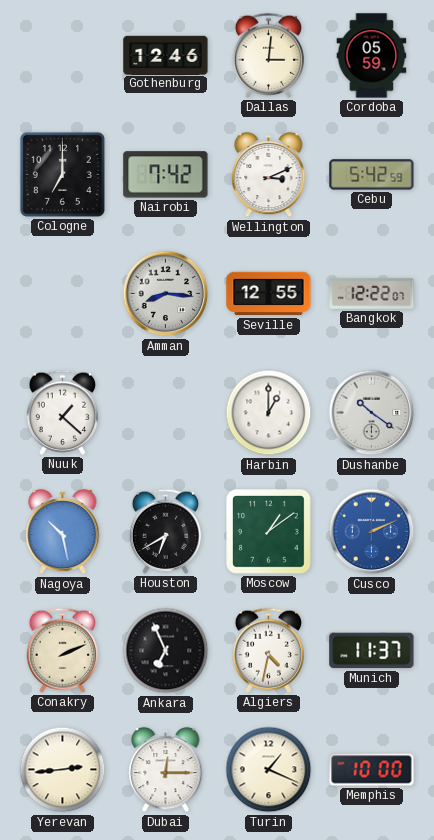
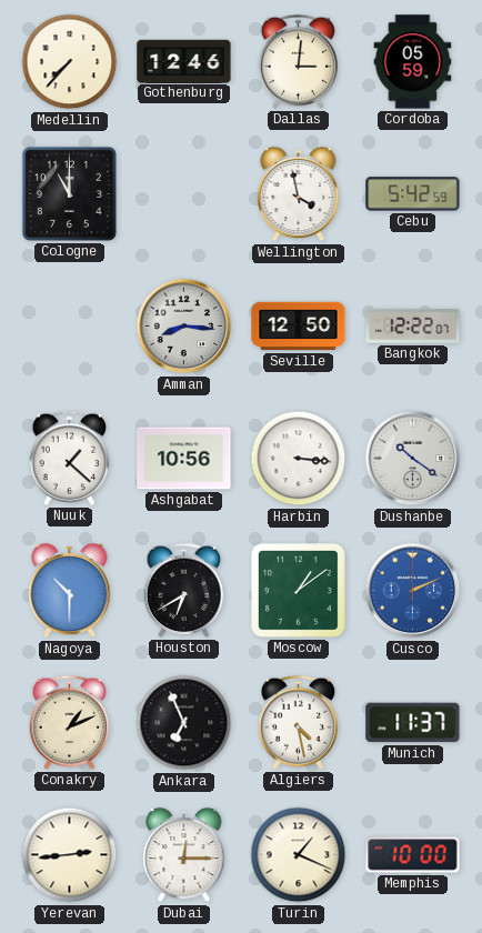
Medellin: none -> 7:37
Cologne: 7:00 -> 11:00
Nairobi: 7:42 -> none
Wellington: 3:11 -> 3:58
Seville: 12:55 -> 12:50
Ashgabat: none -> 10:56
Harbin: 1:00 -> 3:16
Nagoya: 10:28 -> 10:30
Conakry: 2:11 -> 1:11
Algiers: 4:32 -> 4:28
